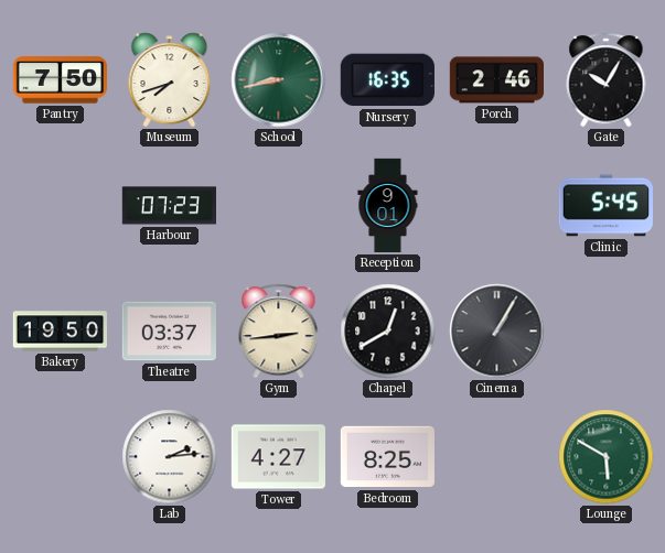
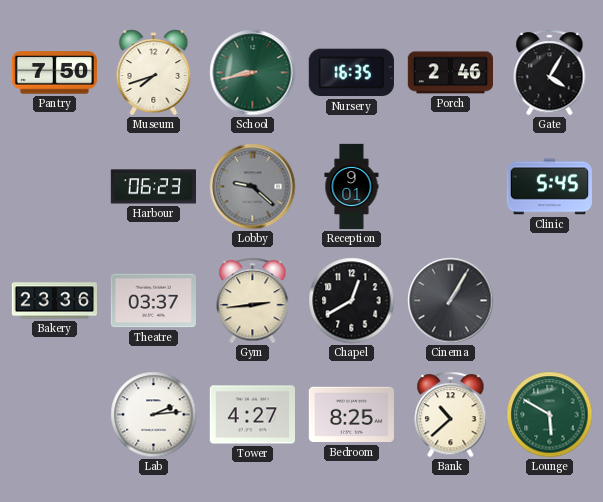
Gate: 10:05 -> 4:05
Harbour: 07:23 -> 06:23
Lobby: none -> 9:22
Bakery: 19:50 -> 23:36
Bank: none -> 10:38
